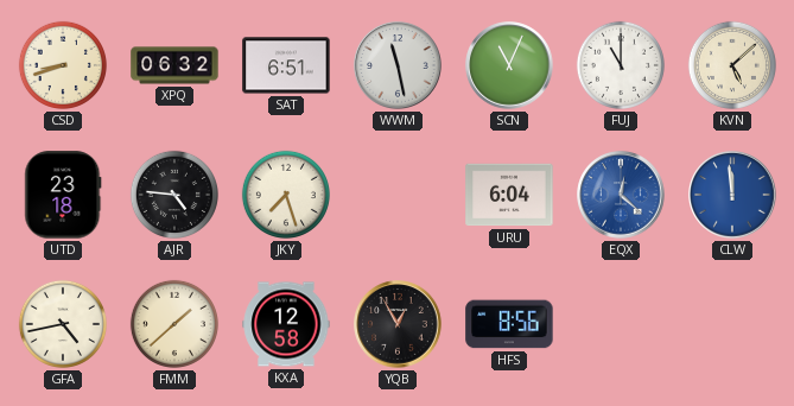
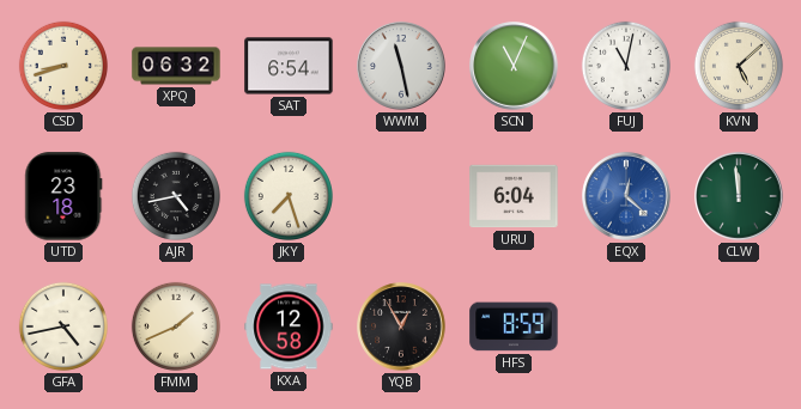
SAT: 6:51 -> 6:54
FUJ: 11:00 -> 11:02
AJR: 4:46 -> 4:43
CLW dial: blue -> green
FMM: 1:38 -> 1:41
HFS: 8:56 -> 8:59
